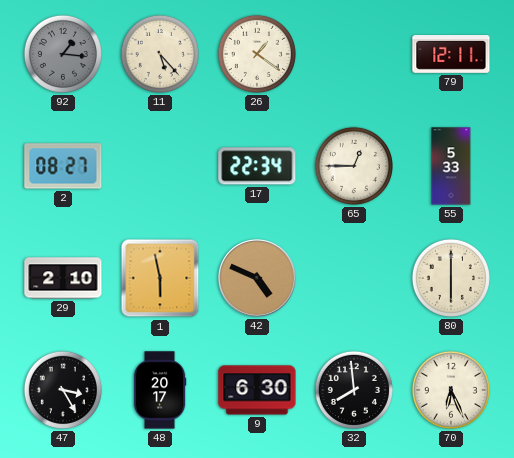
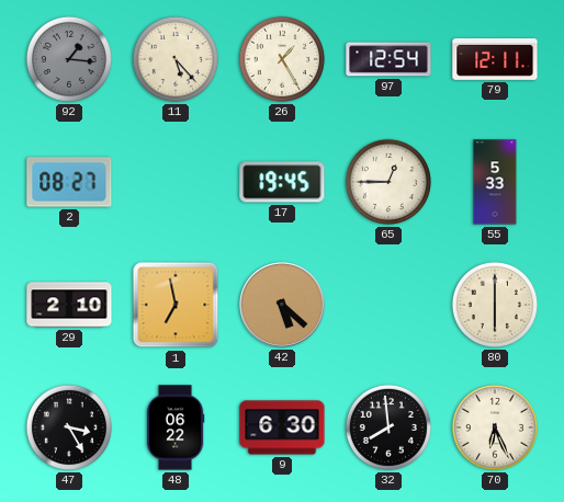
26: 1:21 -> 1:25
97: none -> 12:54
17: 22:34 -> 19:45
1: 5:58 -> 6:58
42: 4:49 -> 5:22
48: 20:17 -> 06:22
